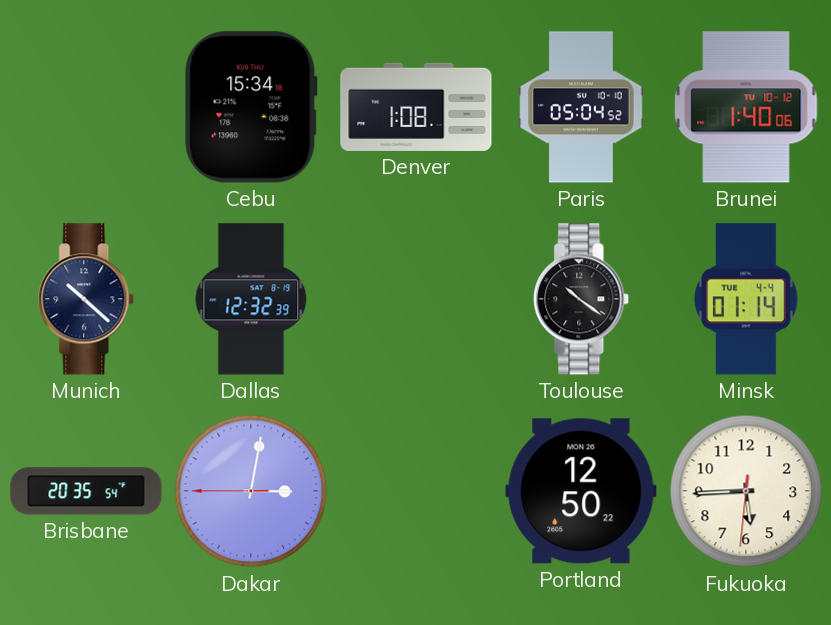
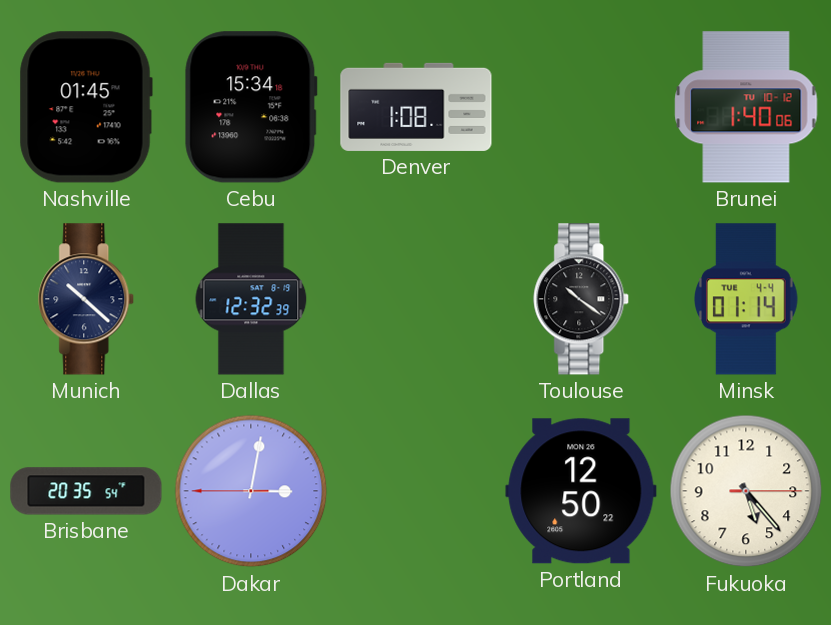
Nashville: none -> 01:45
Paris: 05:04 -> none
Fukuoka: 5:44 -> 5:23
